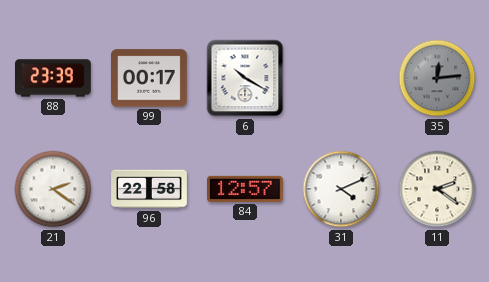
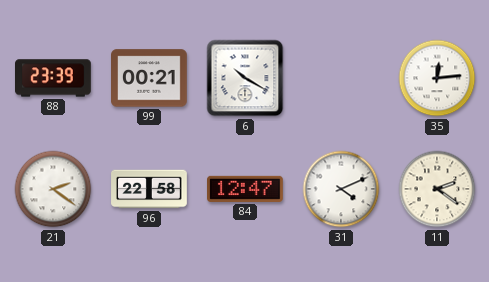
99: 00:17 -> 00:21
35 dial: grey -> white
84: 12:57 -> 12:47
